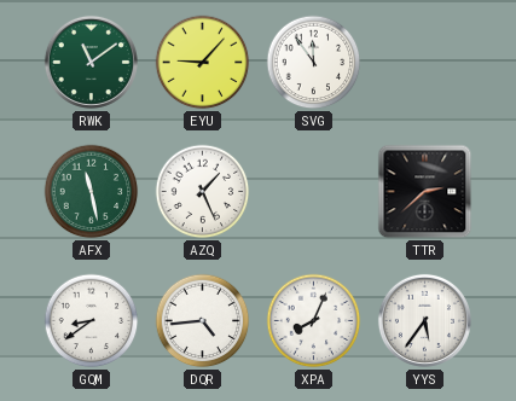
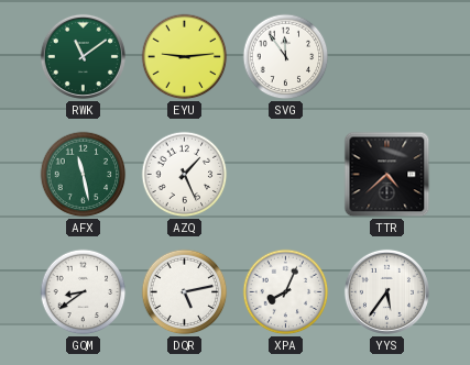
EYU: 9:07 -> 9:14
TTR: 2:38 -> 4:38
DQR: 4:44 -> 5:13
